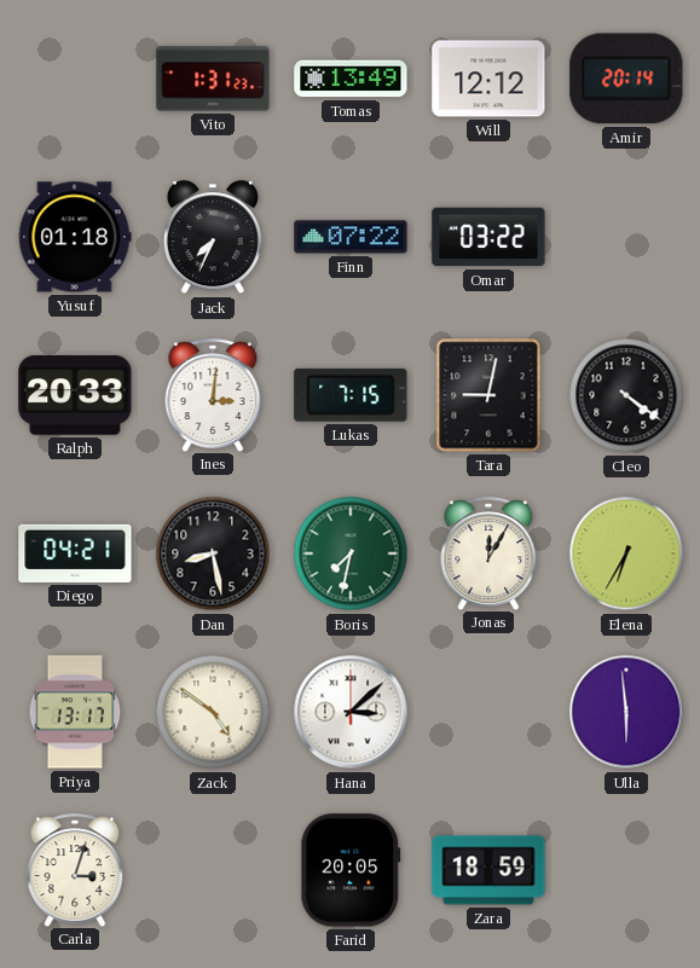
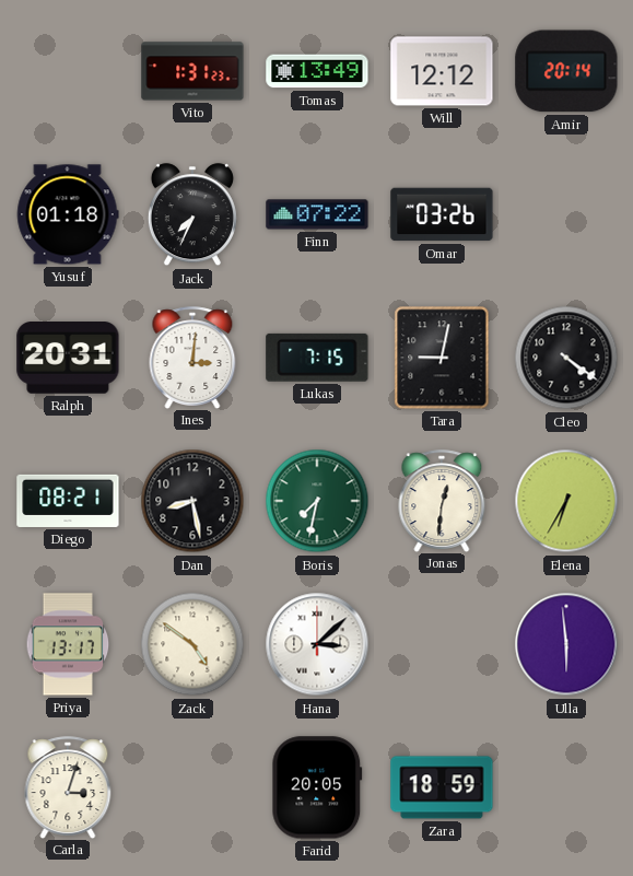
Omar: 03:22 -> 03:26
Ralph: 20:33 -> 20:31
Diego: 04:21 -> 08:21
Jonas: 12:05 -> 12:31
